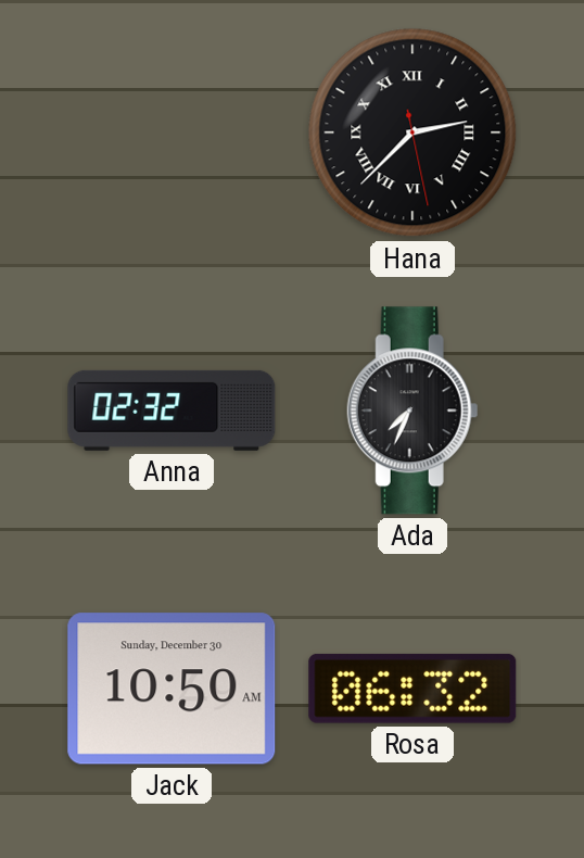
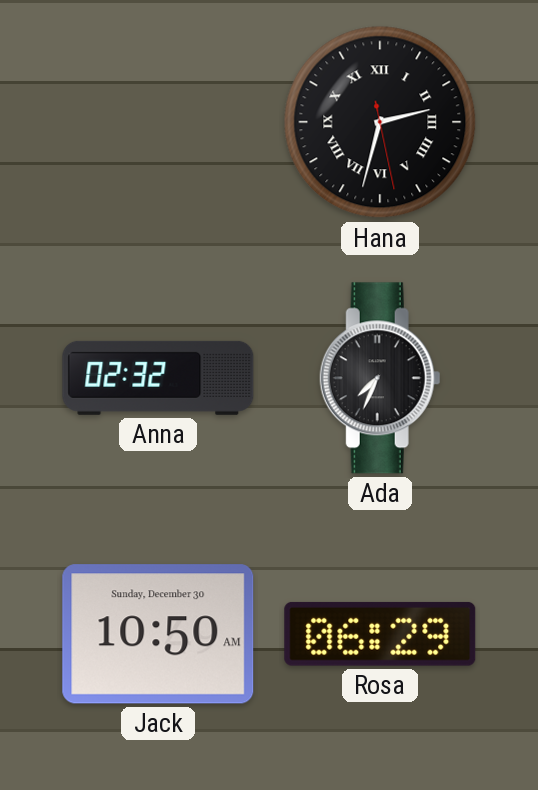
Hana: 2:37 -> 2:32
Rosa: 06:32 -> 06:29
